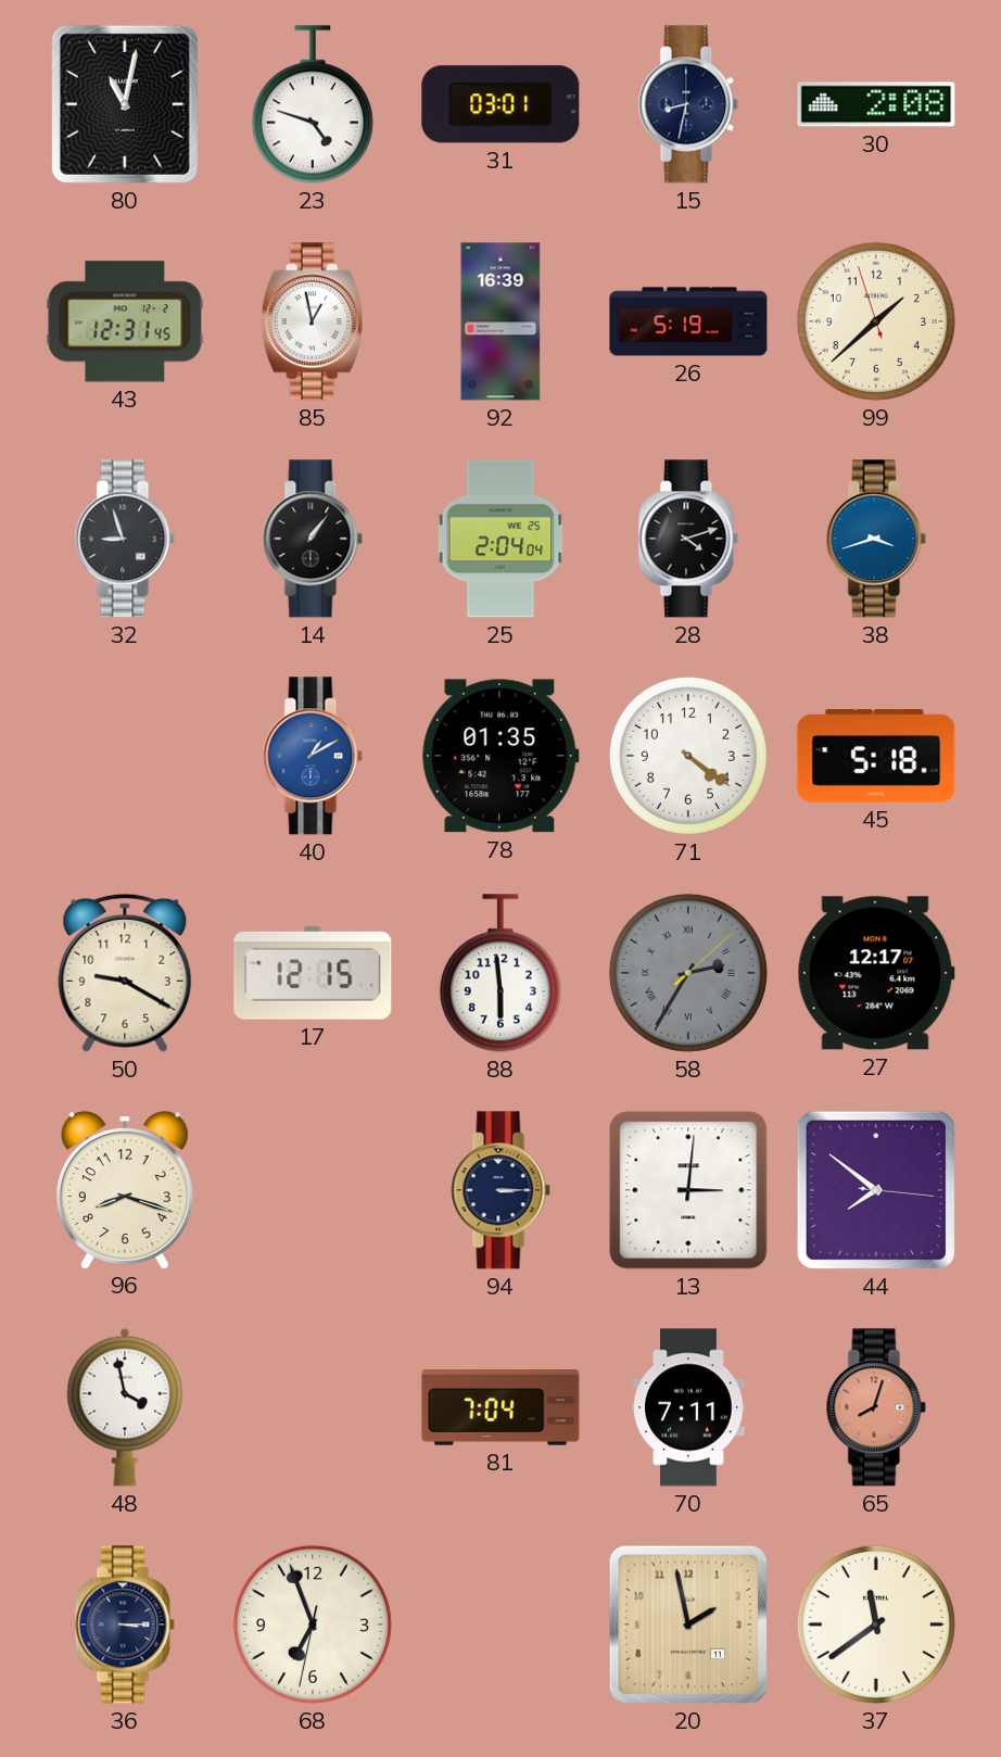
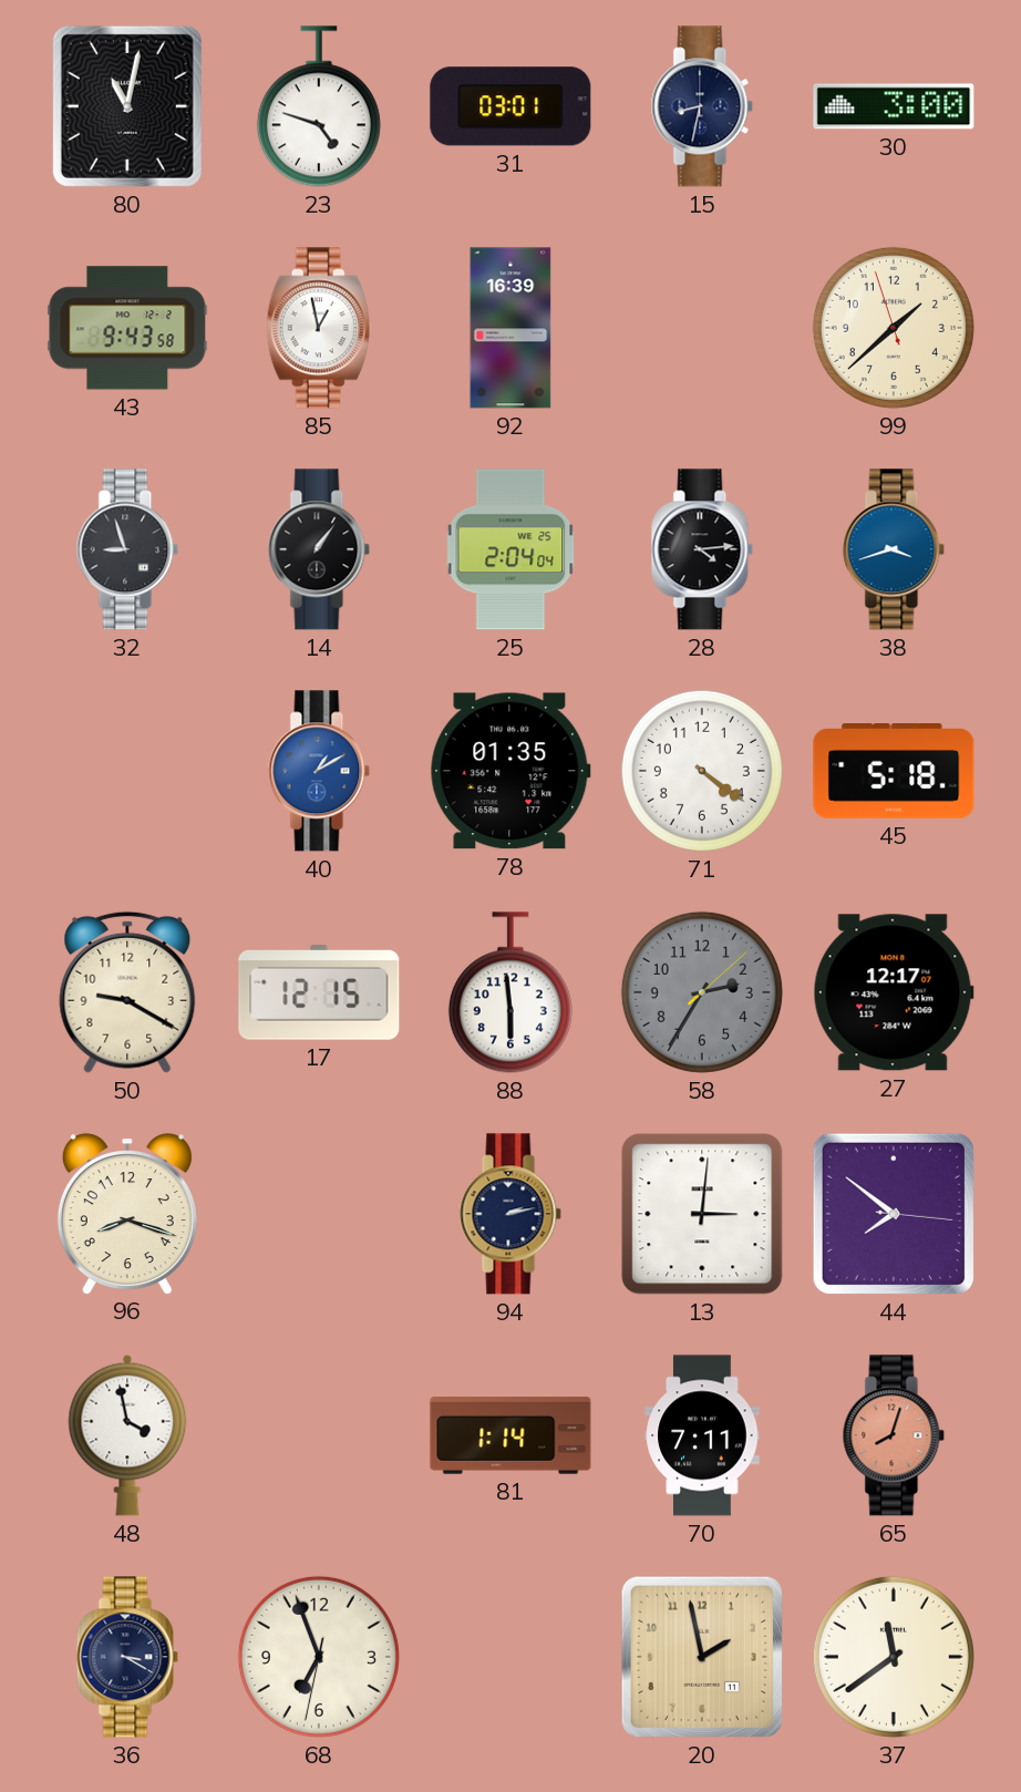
30: 2:08 -> 3:00
43: 12:31 -> 9:43
26: 5:19 -> none
28: 4:12 -> 4:14
58 numerals: Roman -> Arabic
94: 3:15 -> 2:13
81: 7:04 -> 1:14
36: 3:15 -> 3:20
